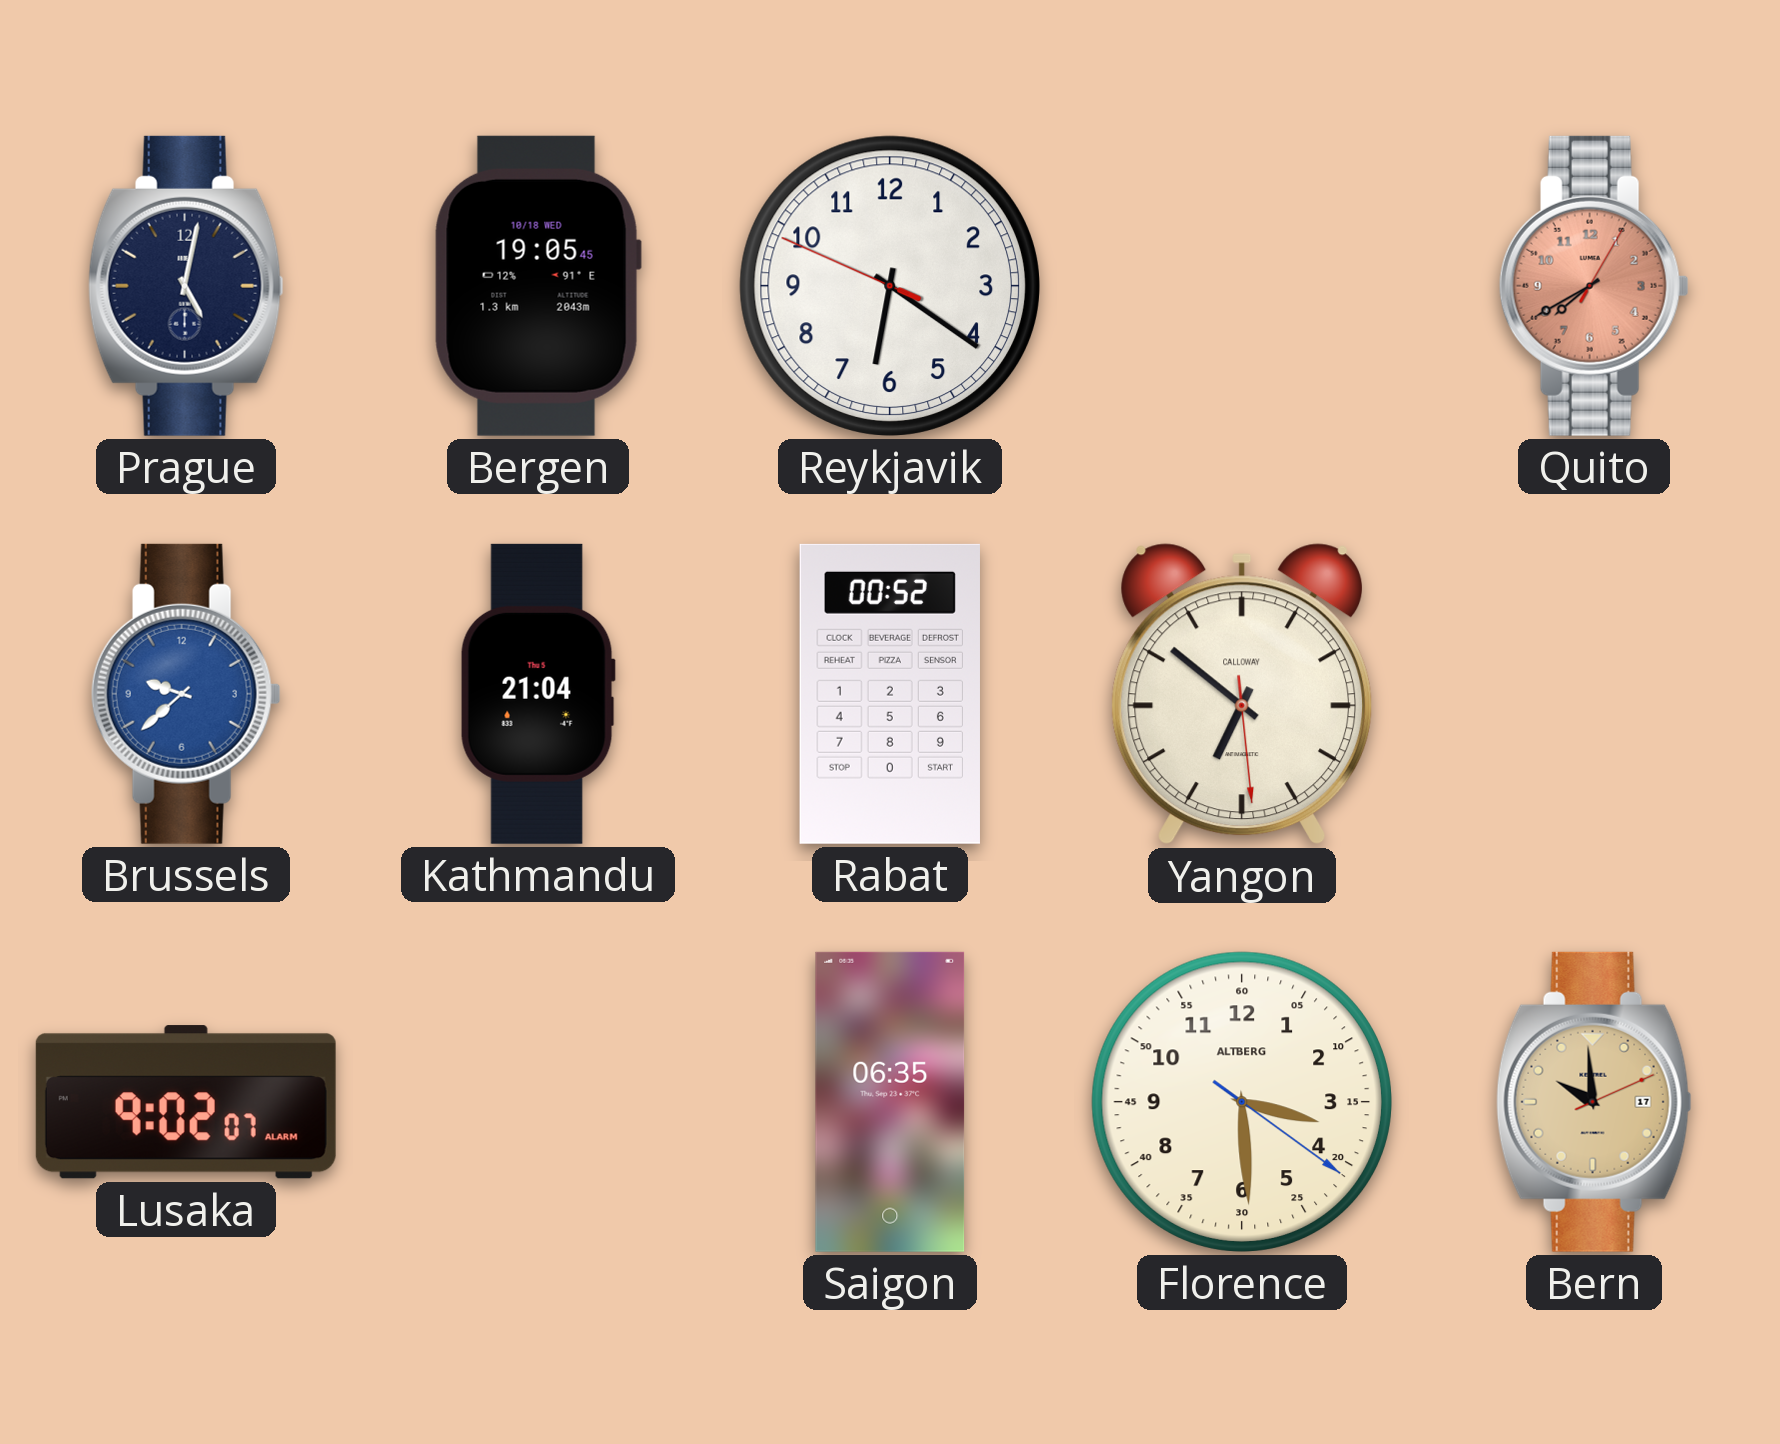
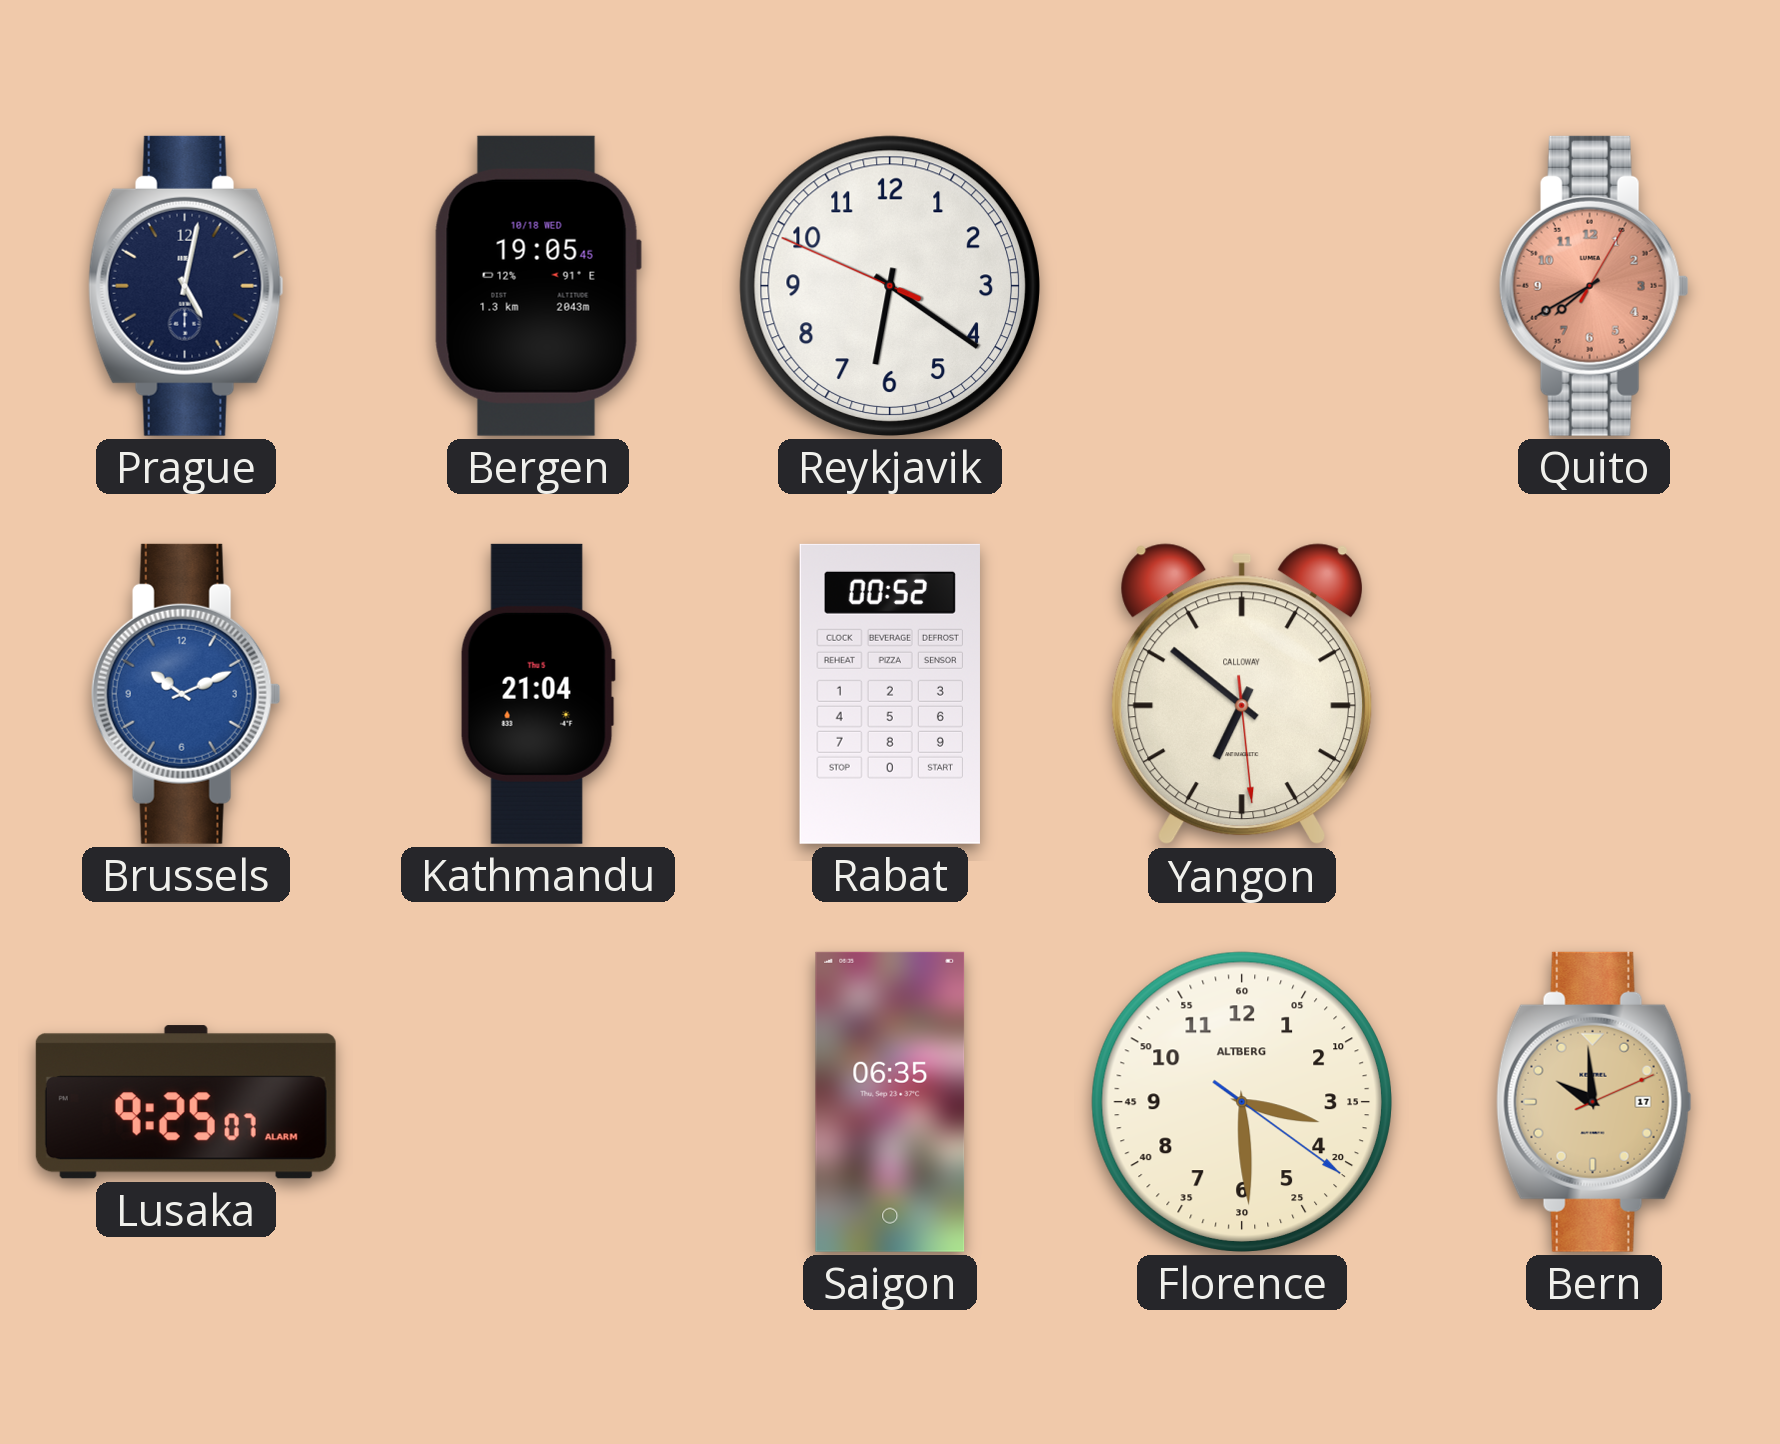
Brussels: 9:38 -> 10:11
Lusaka: 9:02 -> 9:25
